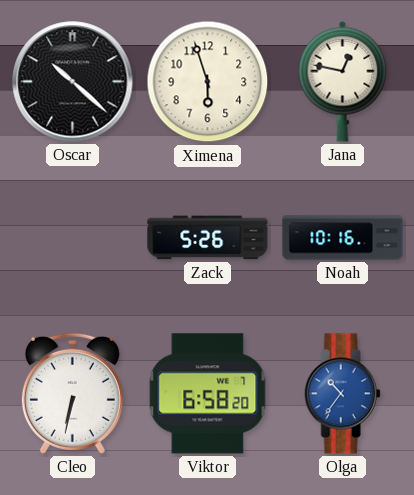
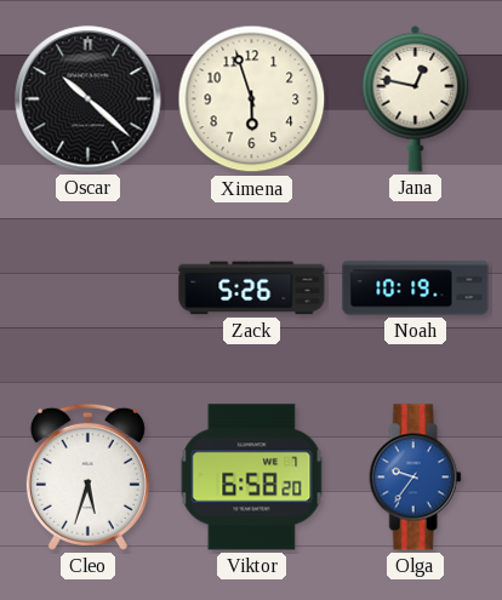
Noah: 10:16 -> 10:19
Cleo: 6:32 -> 5:33
Olga: 10:36 -> 9:36
